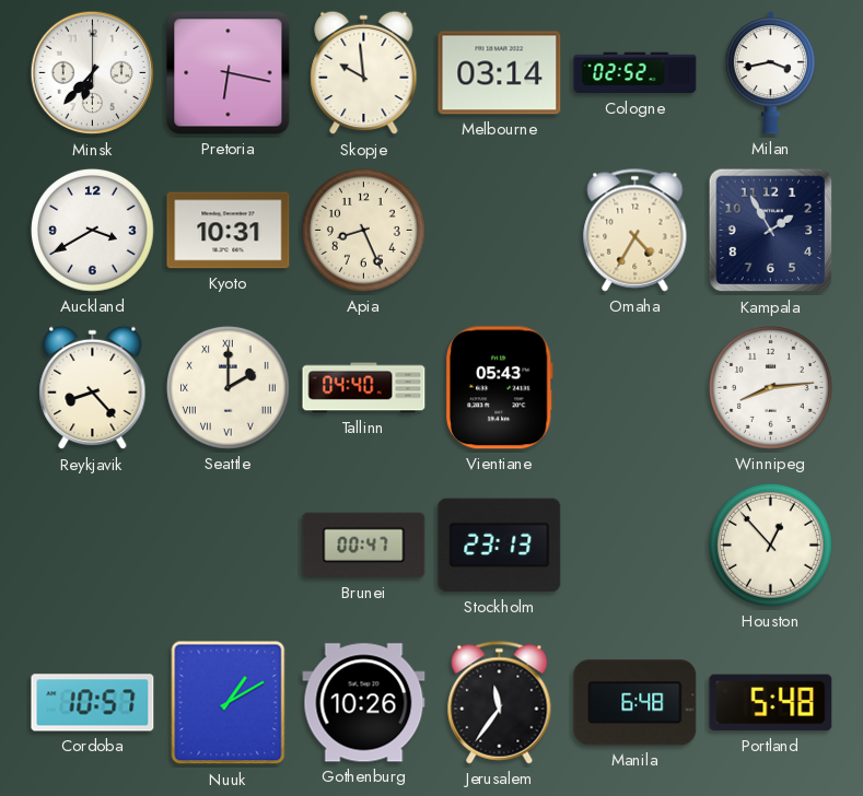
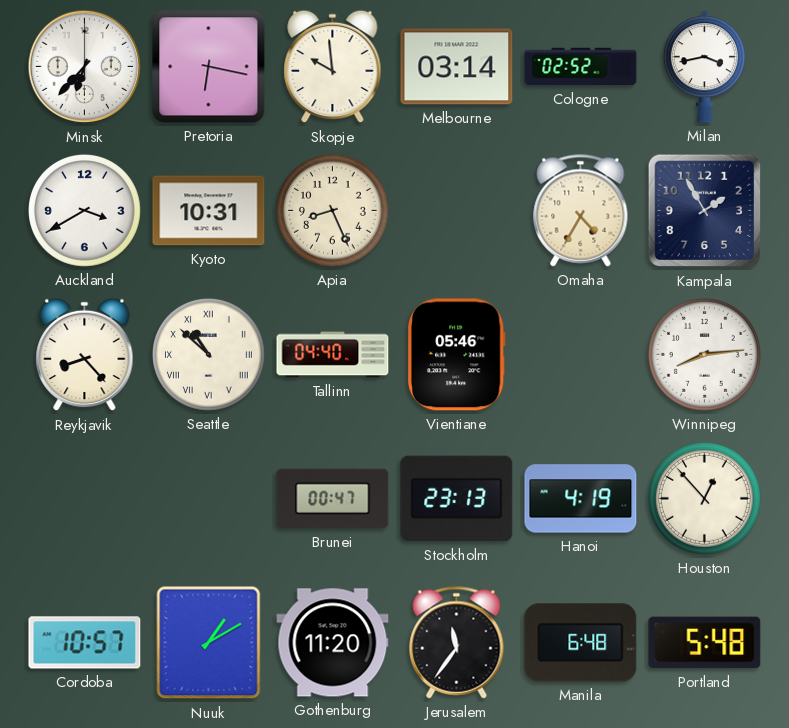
Seattle: 2:00 -> 10:52
Vientiane: 05:43 -> 05:46
Hanoi: none -> 4:19
Gothenburg: 10:26 -> 11:20
